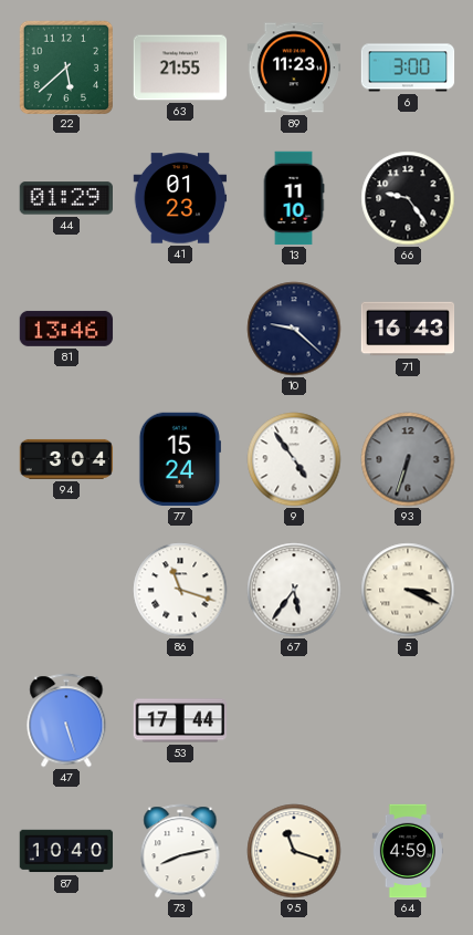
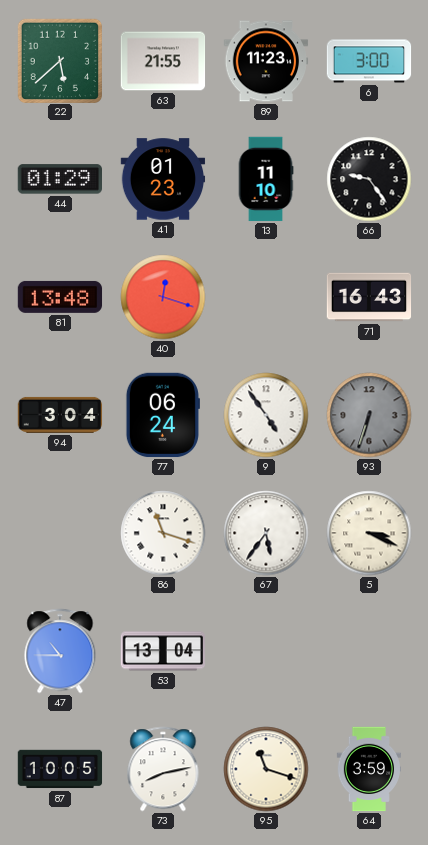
81: 13:46 -> 13:48
40: none -> 12:18
10: 9:22 -> none
77: 15:24 -> 06:24
47: 5:27 -> 10:45
53: 17:44 -> 13:04
87: 10:40 -> 10:05
64: 4:59 -> 3:59
